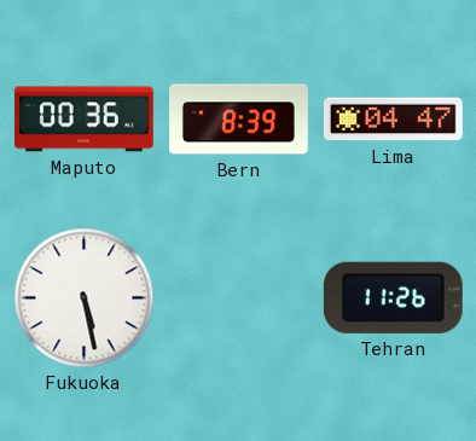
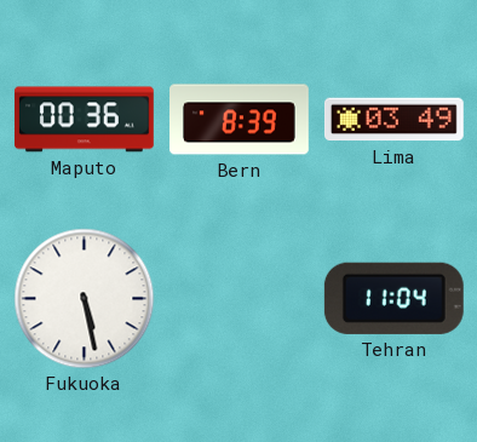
Lima: 04:47 -> 03:49
Tehran: 11:26 -> 11:04
